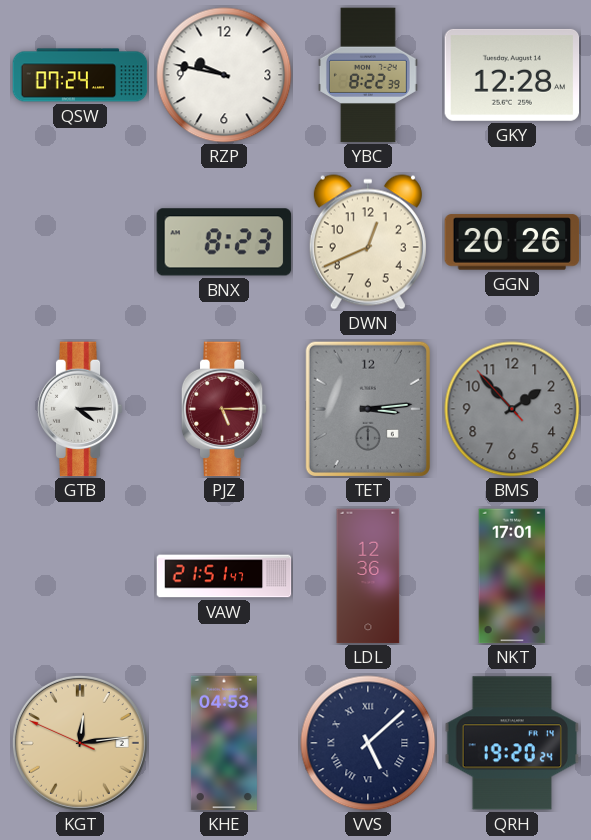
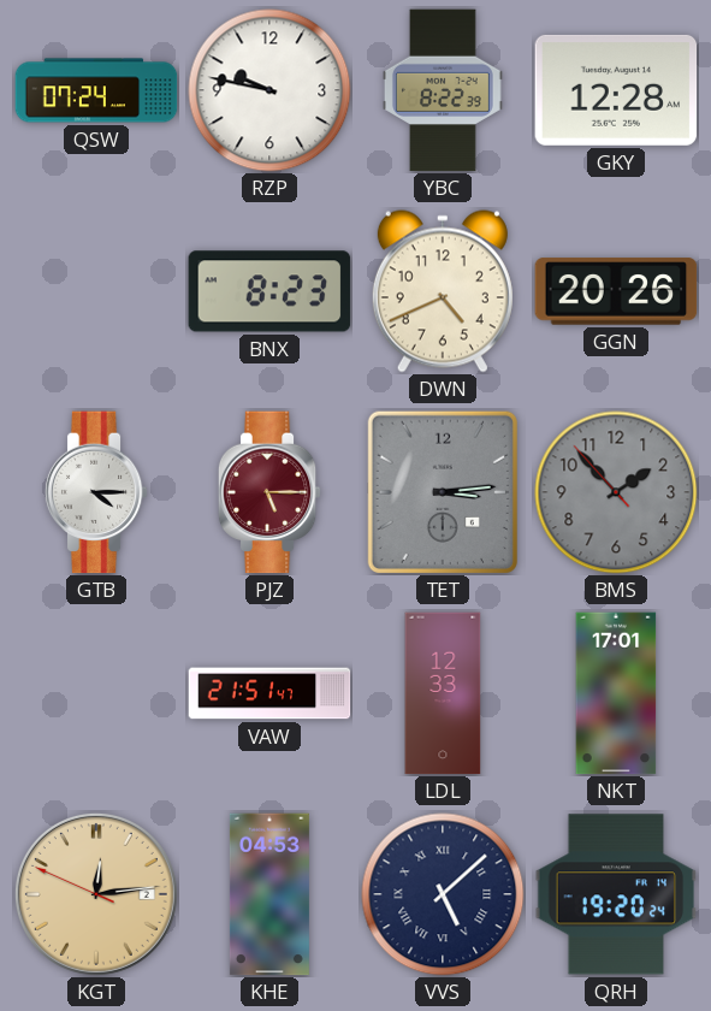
DWN: 12:41 -> 4:41
LDL: 12:36 -> 12:33
